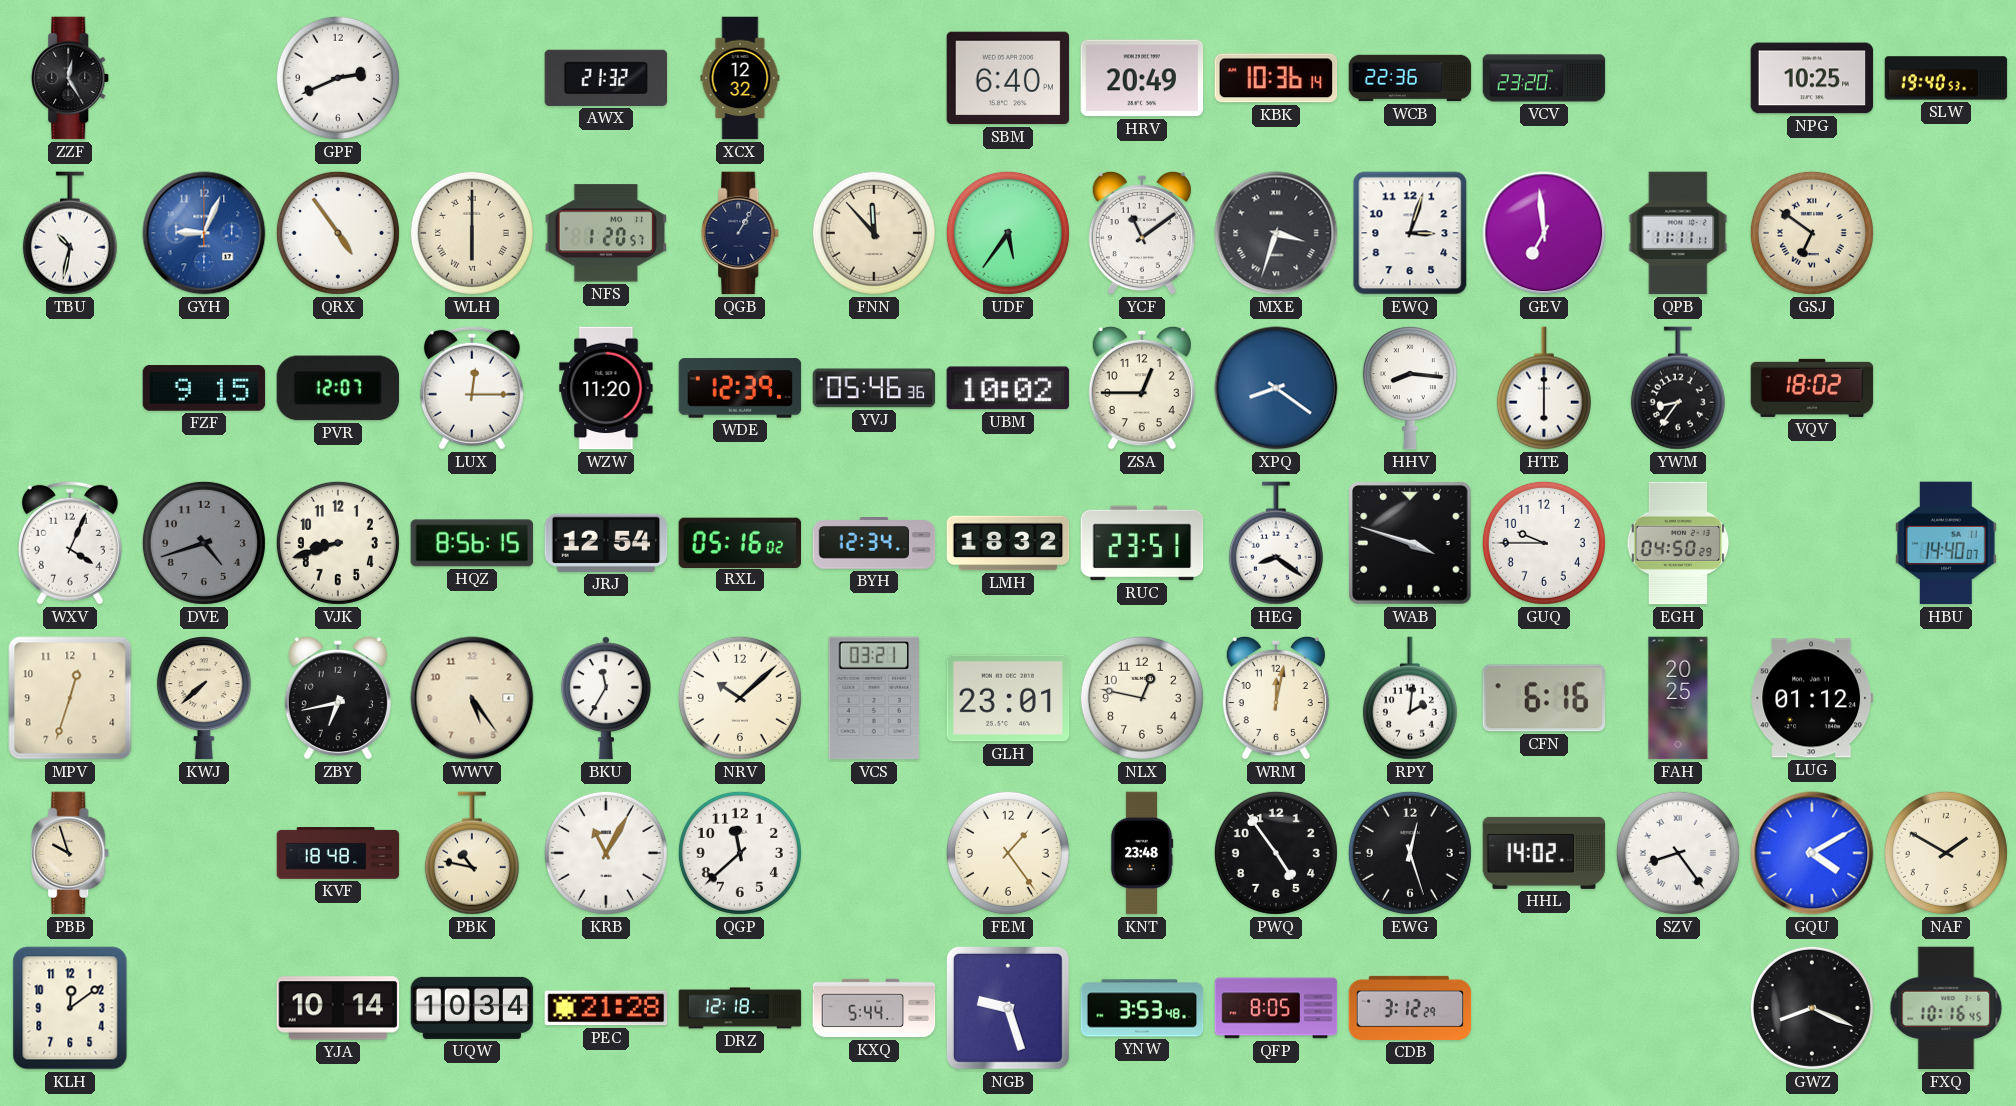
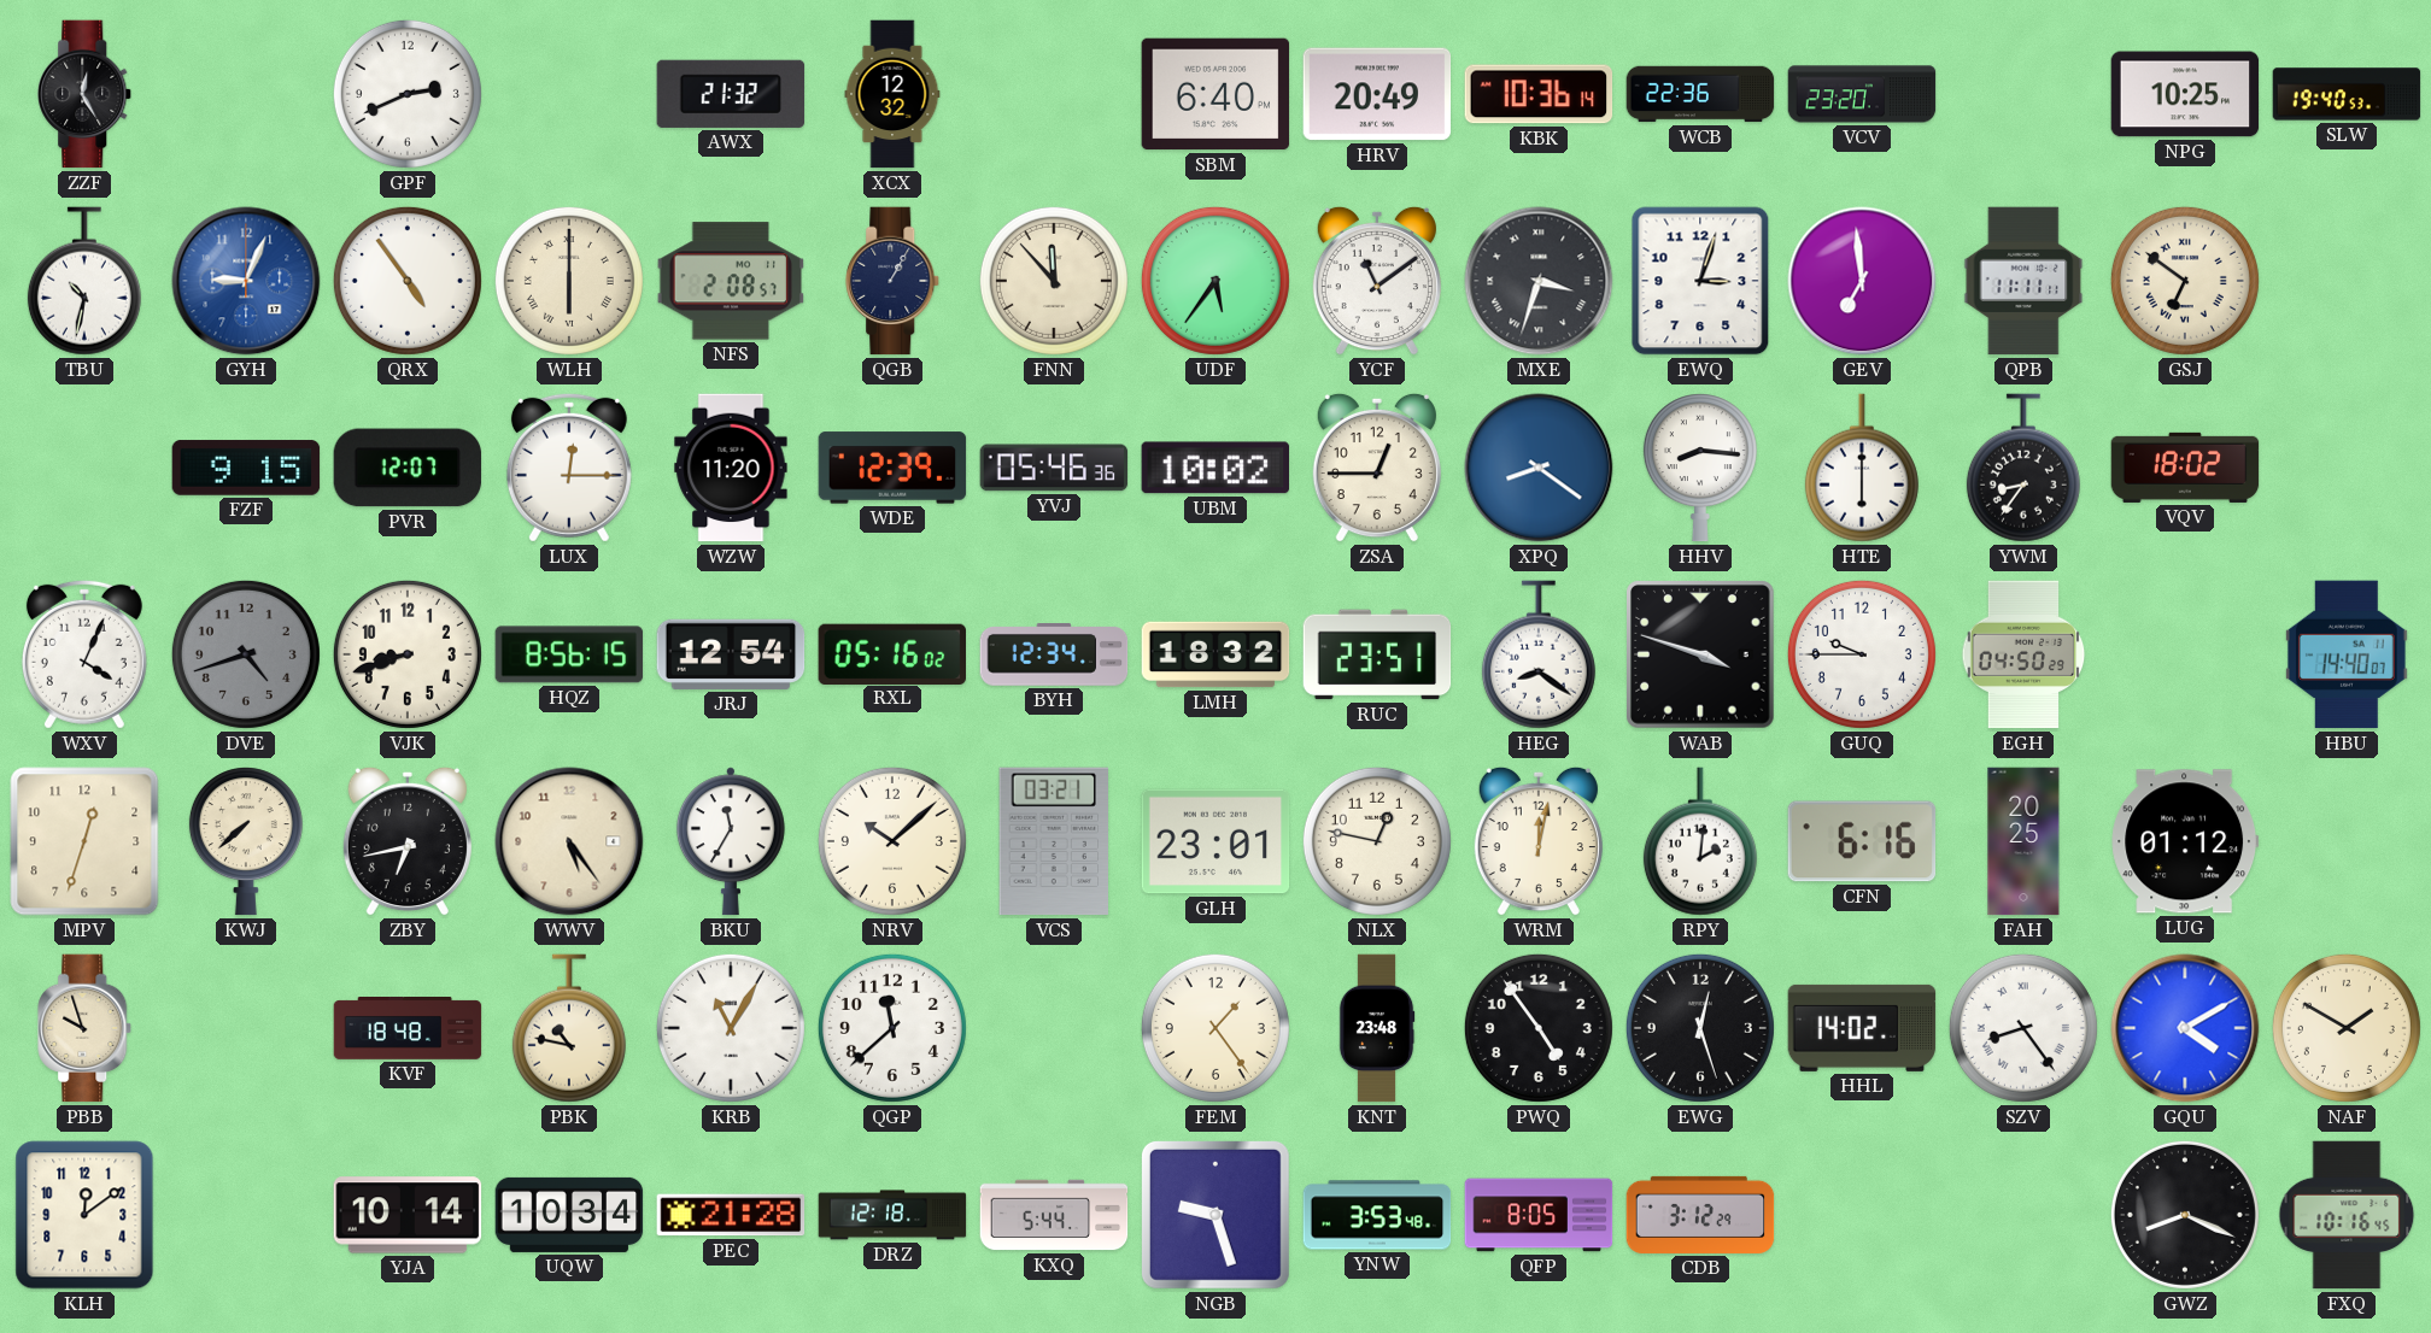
NFS: 1:20 -> 2:08
